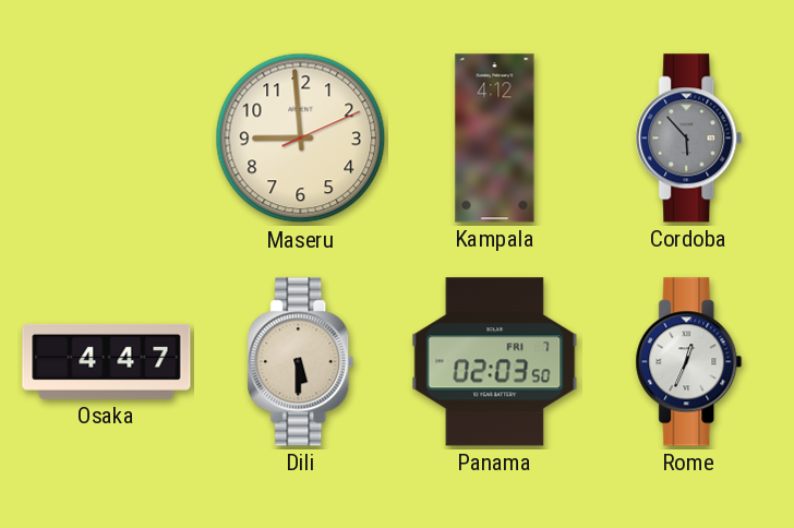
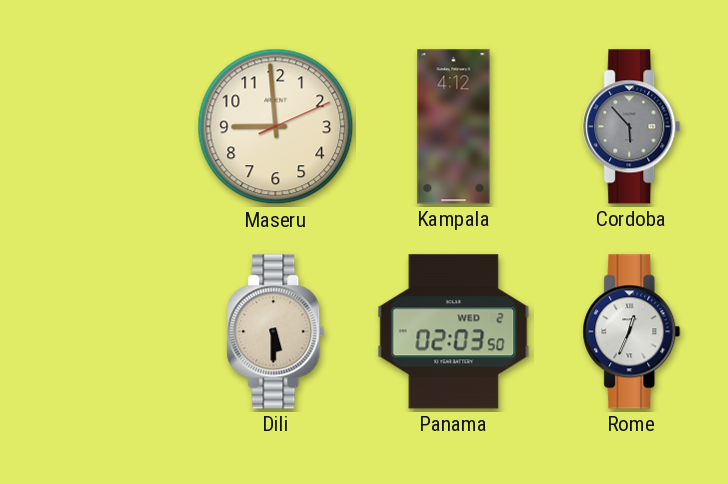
Osaka: 4:47 -> none
Panama date: FRI 7 -> WED 2
